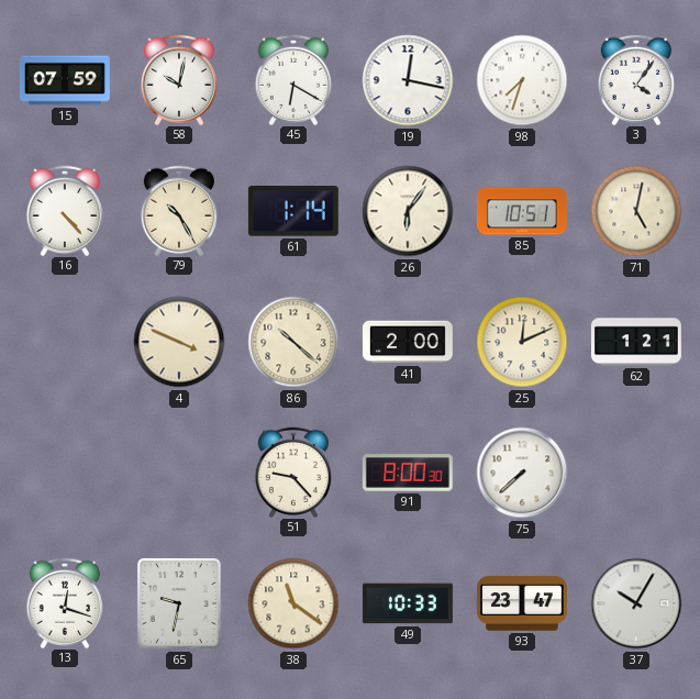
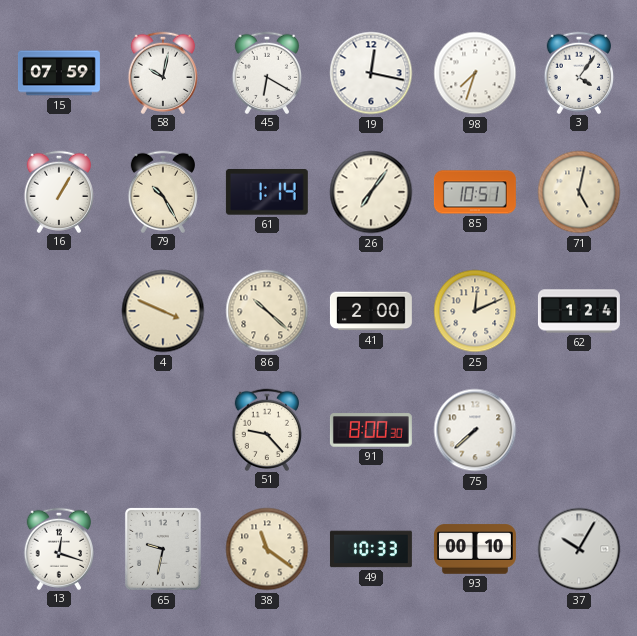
16: 4:23 -> 1:05
26: 6:06 -> 7:06
62: 1:21 -> 1:24
93: 23:47 -> 00:10
